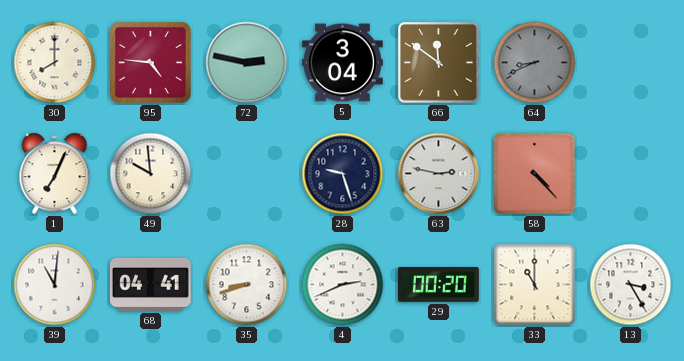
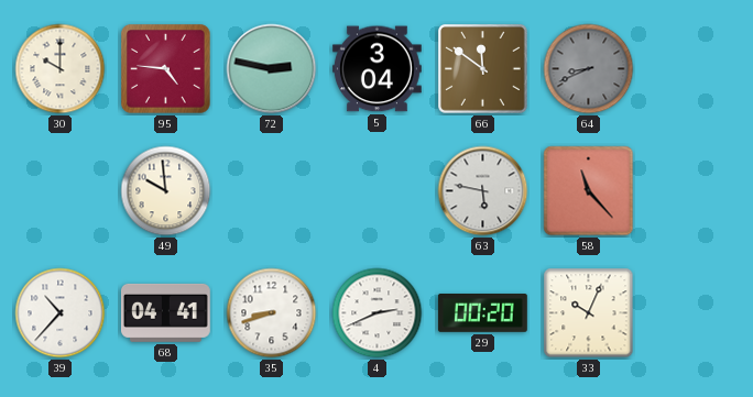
30: 8:00 -> 10:00
1: 7:04 -> none
28: 9:27 -> none
63: 2:47 -> 5:47
58: 4:23 -> 11:23
39: 11:01 -> 10:37
33: 11:00 -> 10:04
13: 3:25 -> none
